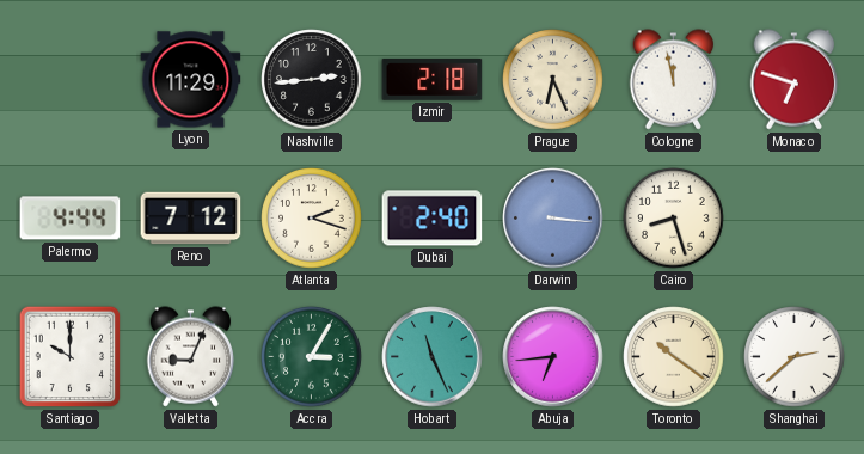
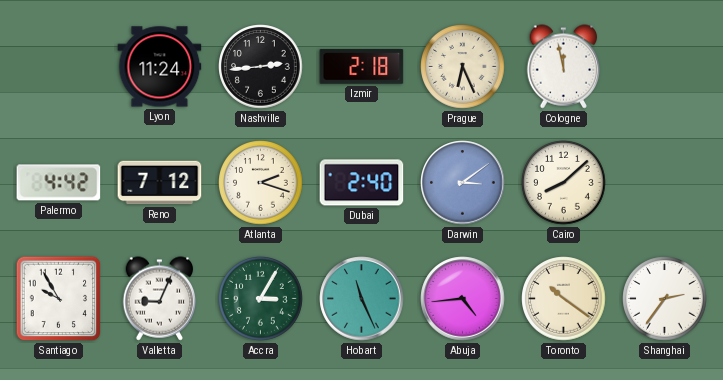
Lyon: 11:29 -> 11:24
Monaco: 6:48 -> none
Palermo: 4:44 -> 4:42
Darwin: 3:16 -> 3:09
Cairo: 8:27 -> 8:08
Santiago: 10:00 -> 9:55
Abuja: 6:44 -> 4:44
Shanghai: 2:38 -> 2:36
